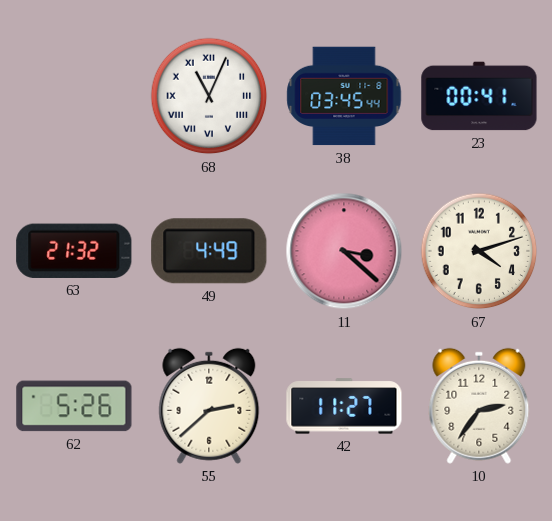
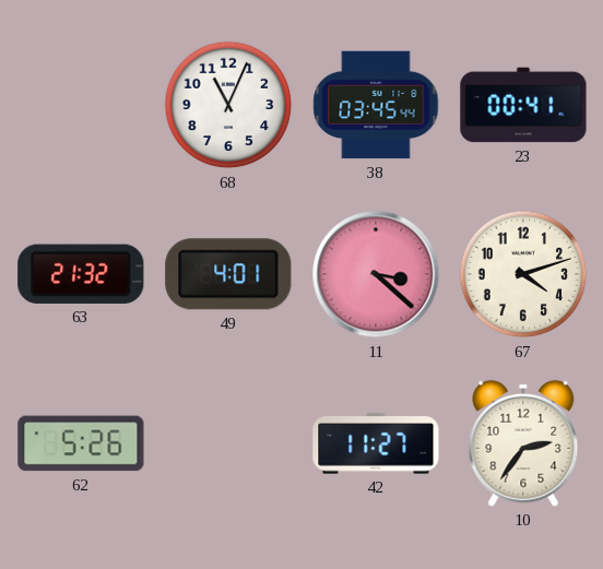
68 numerals: Roman -> Arabic
49: 4:49 -> 4:01
55: 2:38 -> none
